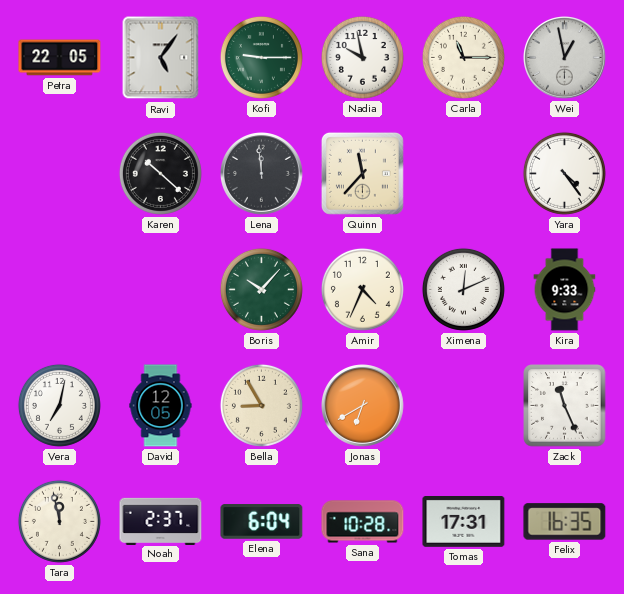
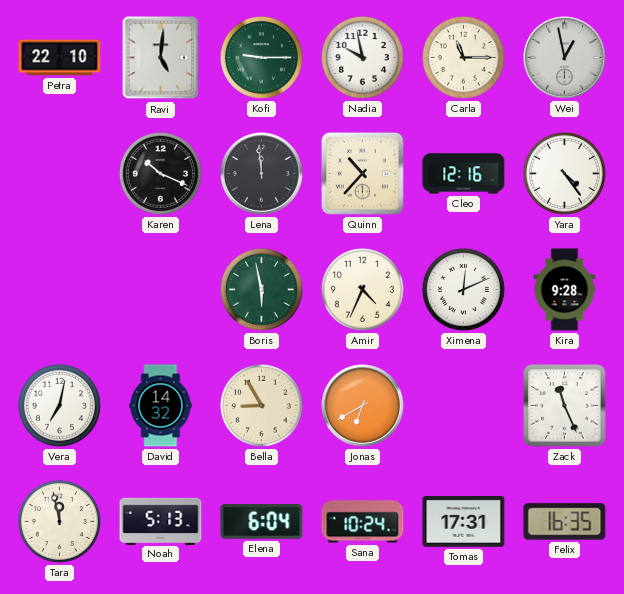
Petra: 22:05 -> 22:10
Ravi: 5:06 -> 5:01
Karen: 10:22 -> 10:19
Quinn: 11:37 -> 10:37
Cleo: none -> 12:16
Boris: 10:07 -> 5:58
Kira: 9:33 -> 9:28
David: 12:05 -> 14:32
Noah: 2:37 -> 5:13
Sana: 10:28 -> 10:24
